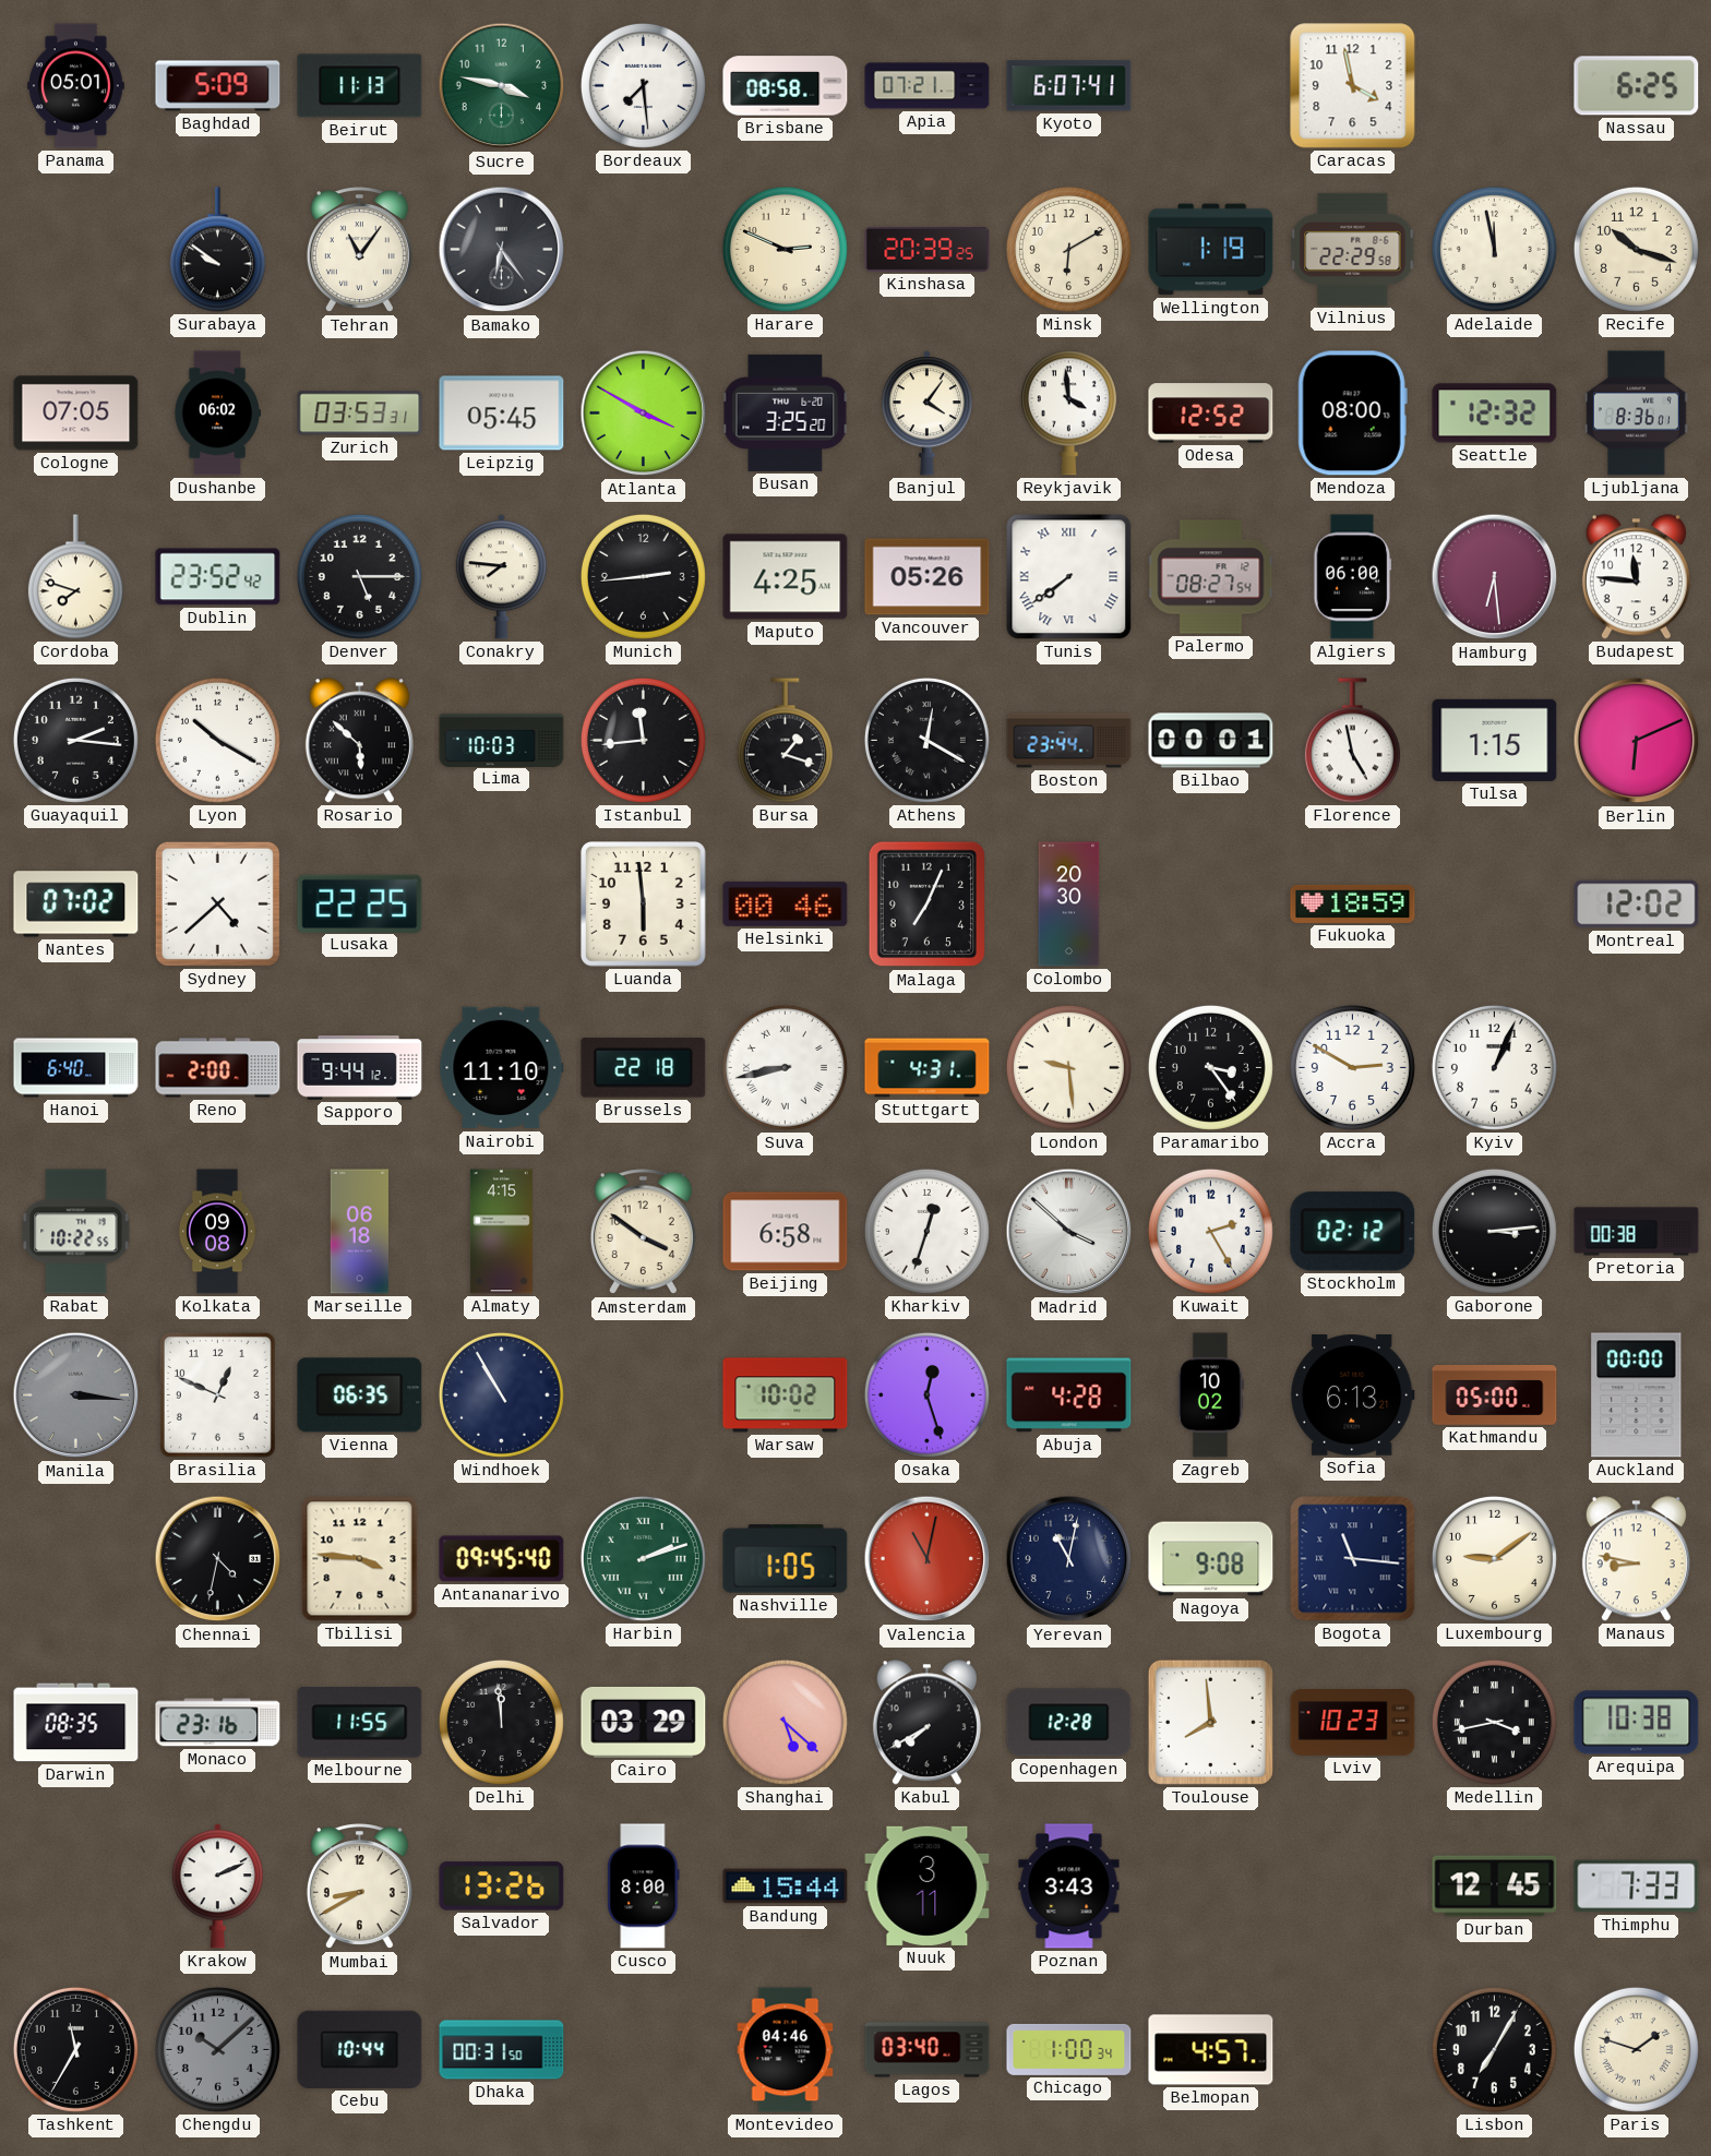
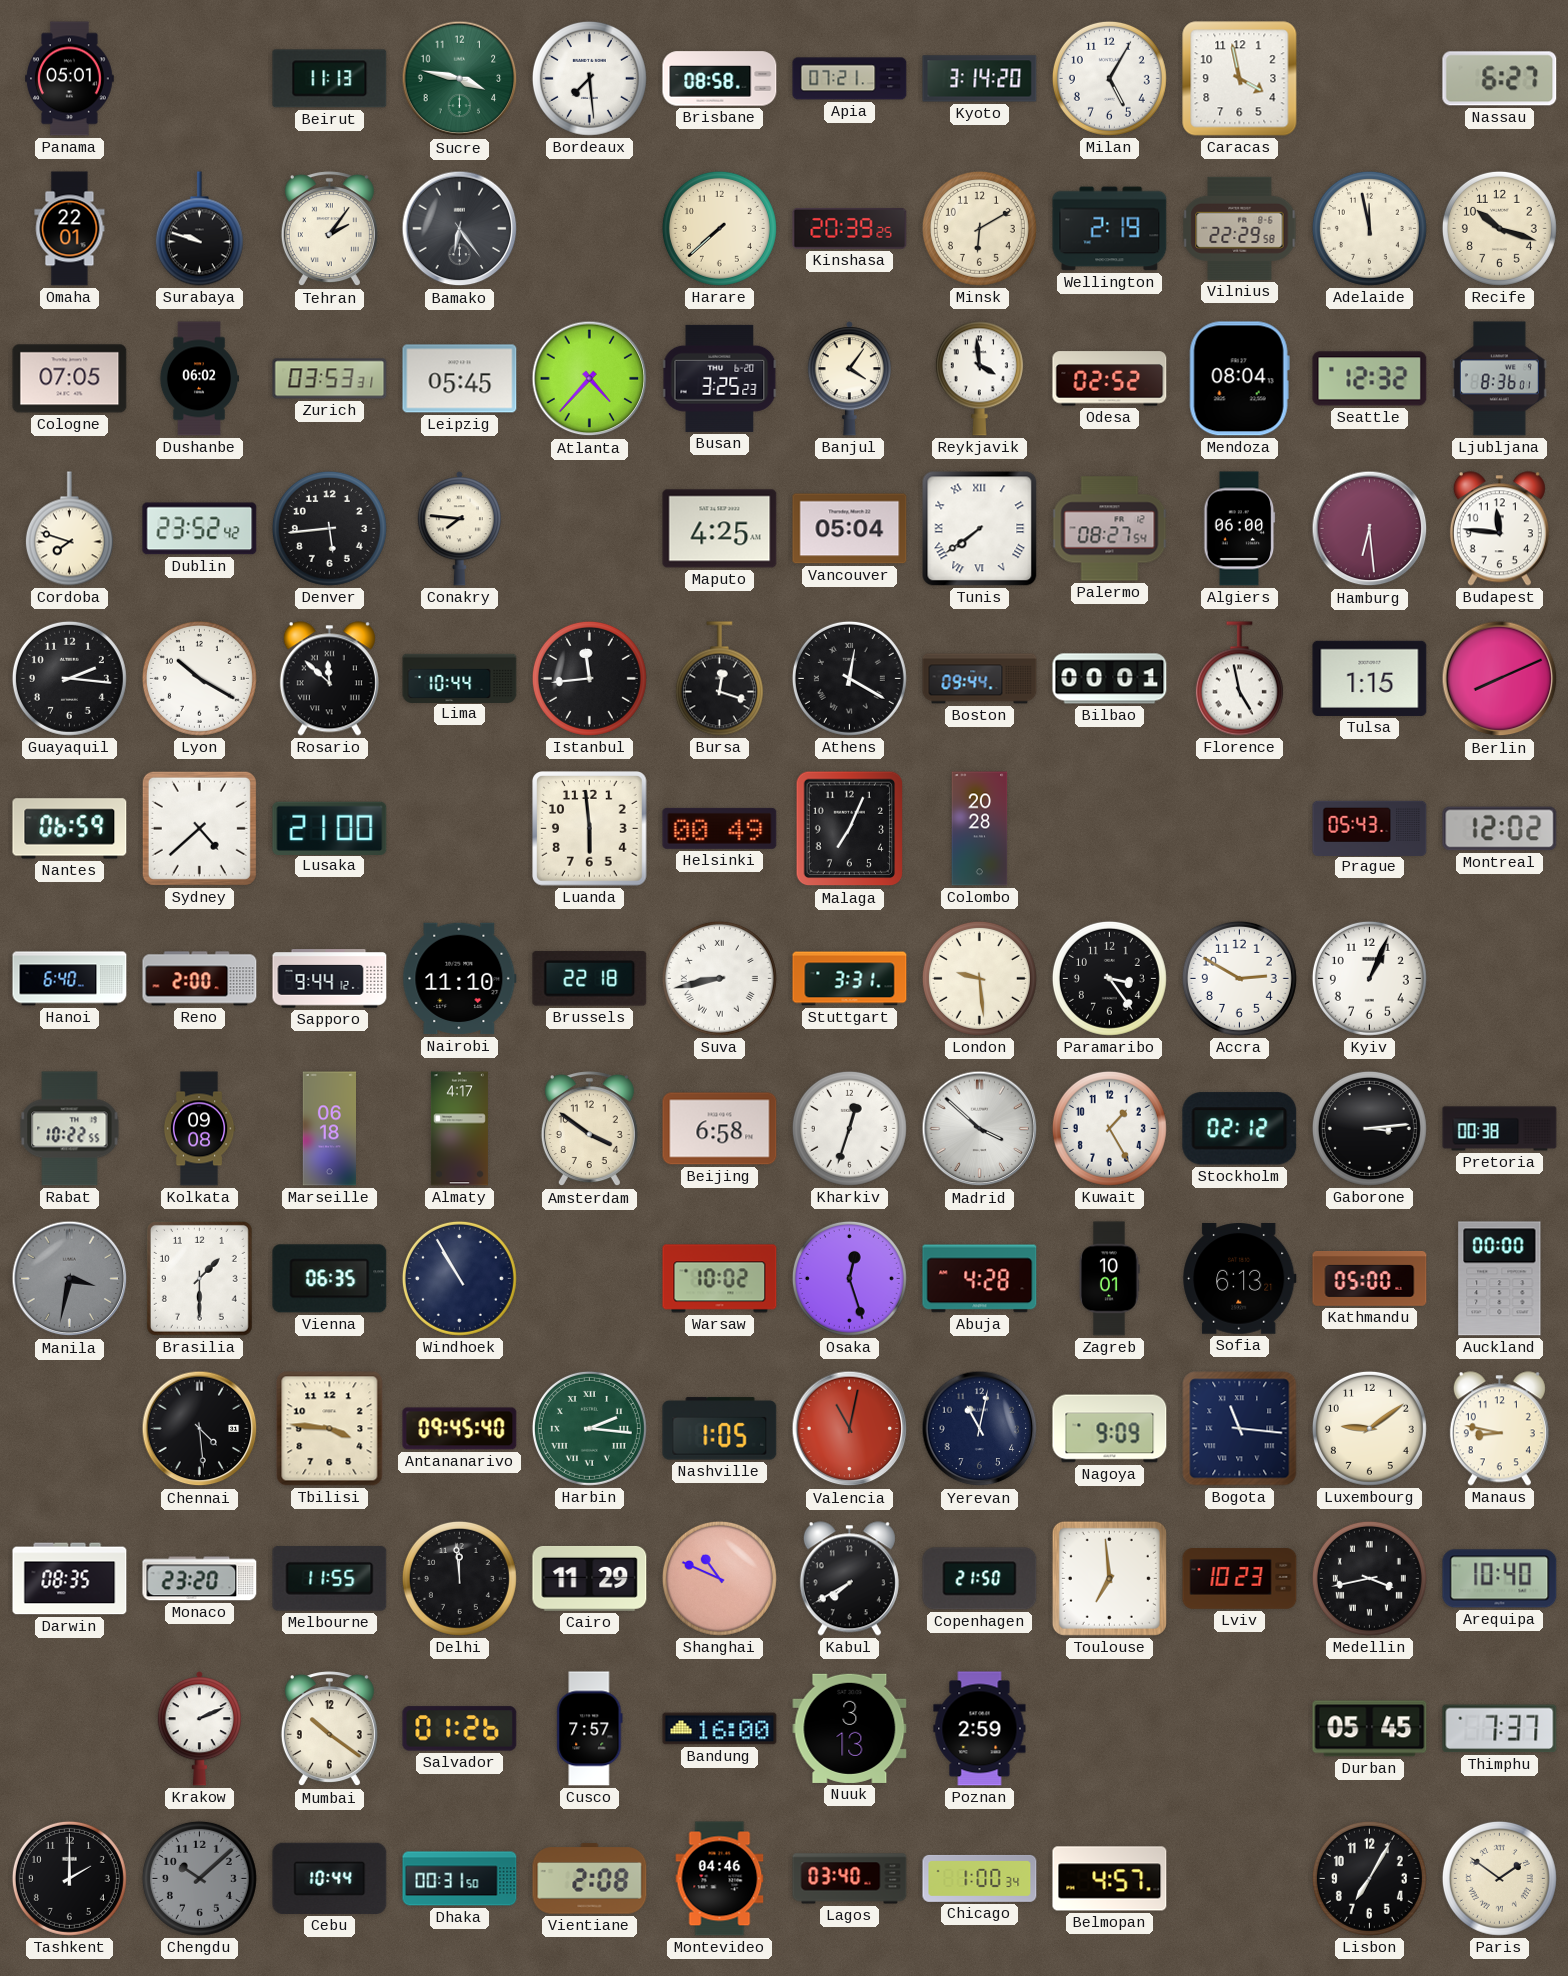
Baghdad: 5:09 -> none
Kyoto: 6:07 -> 3:14
Milan: none -> 5:05
Nassau: 6:25 -> 6:27
Omaha: none -> 22:01
Surabaya: 9:51 -> 9:48
Tehran: 11:06 -> 2:06
Harare: 2:49 -> 7:38
Wellington: 1:19 -> 2:19
Atlanta: 3:50 -> 4:37
Busan: 3:25:20 -> 3:25:23
Odesa: 12:52 -> 02:52
Mendoza: 08:00 -> 08:04
Denver: 5:15 -> 5:44
Munich: 2:44 -> none
Vancouver: 05:26 -> 05:04
Rosario: 5:52 -> 11:52
Lima: 10:03 -> 10:44
Bursa: 1:18 -> 12:18
Boston: 23:44 -> 09:44
Berlin: 6:11 -> 8:11
Nantes: 07:02 -> 06:59
Lusaka: 22:25 -> 21:00
Helsinki: 00:46 -> 00:49
Colombo: 20:30 -> 20:28
Fukuoka: 18:59 -> none
Prague: none -> 05:43
Stuttgart: 4:31 -> 3:31
Almaty: 4:15 -> 4:17
Kuwait: 2:25 -> 1:25
Manila: 3:16 -> 3:32
Brasilia: 12:49 -> 1:30
Zagreb: 10:02 -> 10:01
Chennai: 4:32 -> 4:29
Harbin: 2:12 -> 2:16
Nagoya: 9:08 -> 9:09
Monaco: 23:16 -> 23:20
Cairo: 03:29 -> 11:29
Shanghai: 5:22 -> 10:49
Copenhagen: 12:28 -> 21:50
Toulouse: 7:59 -> 6:59
Arequipa: 10:38 -> 10:40
Mumbai: 8:40 -> 10:21
Salvador: 13:26 -> 01:26
Cusco: 8:00 -> 7:57
Bandung: 15:44 -> 16:00
Nuuk: 3:11 -> 3:13
Poznan: 3:43 -> 2:59
Durban: 12:45 -> 05:45
Thimphu: 7:33 -> 7:37
Tashkent: 11:35 -> 2:00
Vientiane: none -> 2:08
Paris: 1:48 -> 1:51
